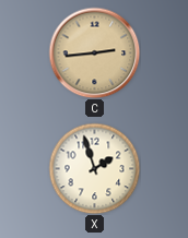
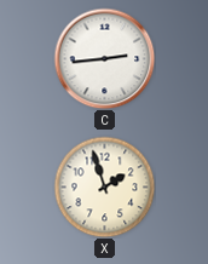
C dial: champagne -> white
